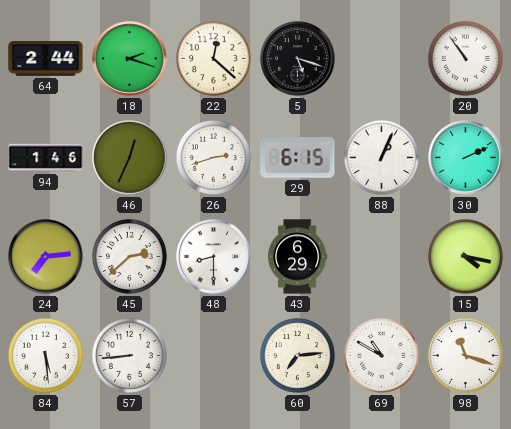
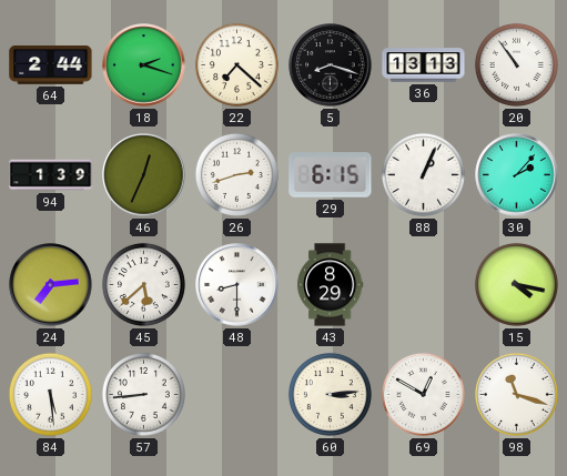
22: 12:22 -> 7:22
5: 5:18 -> 8:18
36: none -> 13:13
94: 1:46 -> 1:39
30: 2:11 -> 2:07
45: 2:38 -> 5:38
43: 6:29 -> 8:29
60: 7:14 -> 3:14
69: 10:50 -> 12:50
